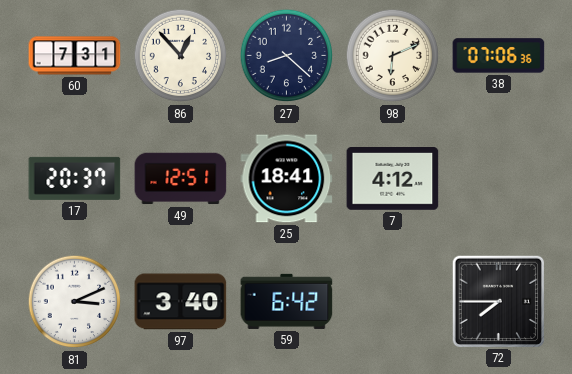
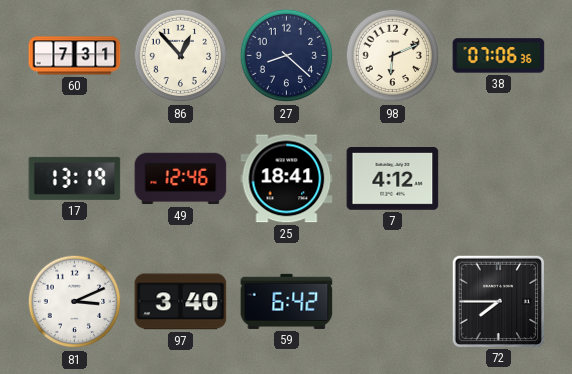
17: 20:37 -> 13:19
49: 12:51 -> 12:46
